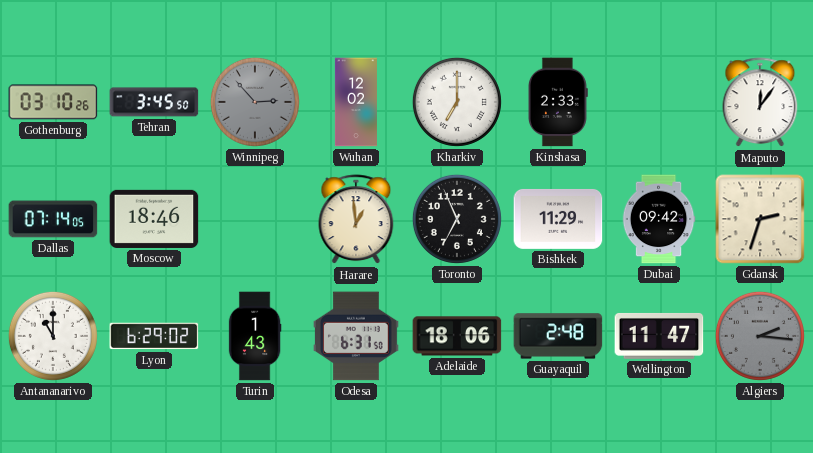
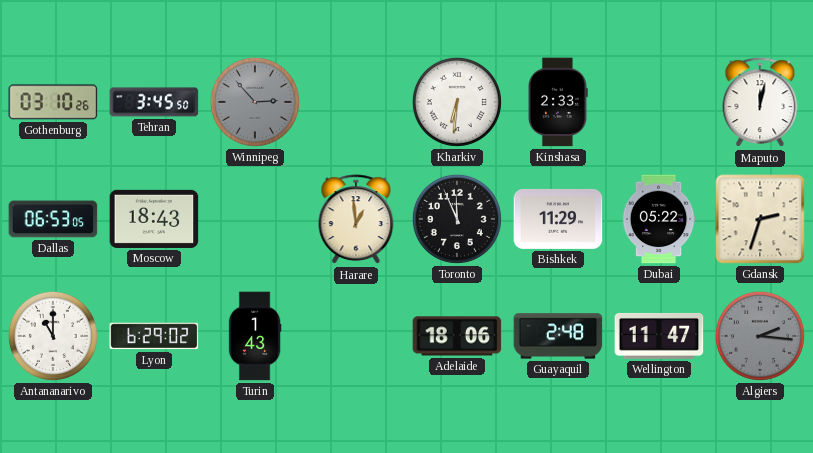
Wuhan: 12:02 -> none
Kharkiv: 7:00 -> 6:31
Maputo: 12:06 -> 12:02
Dallas: 07:14 -> 06:53
Moscow: 18:46 -> 18:43
Toronto: 6:56 -> 11:56
Dubai: 09:42 -> 05:22
Odesa: 6:31 -> none
